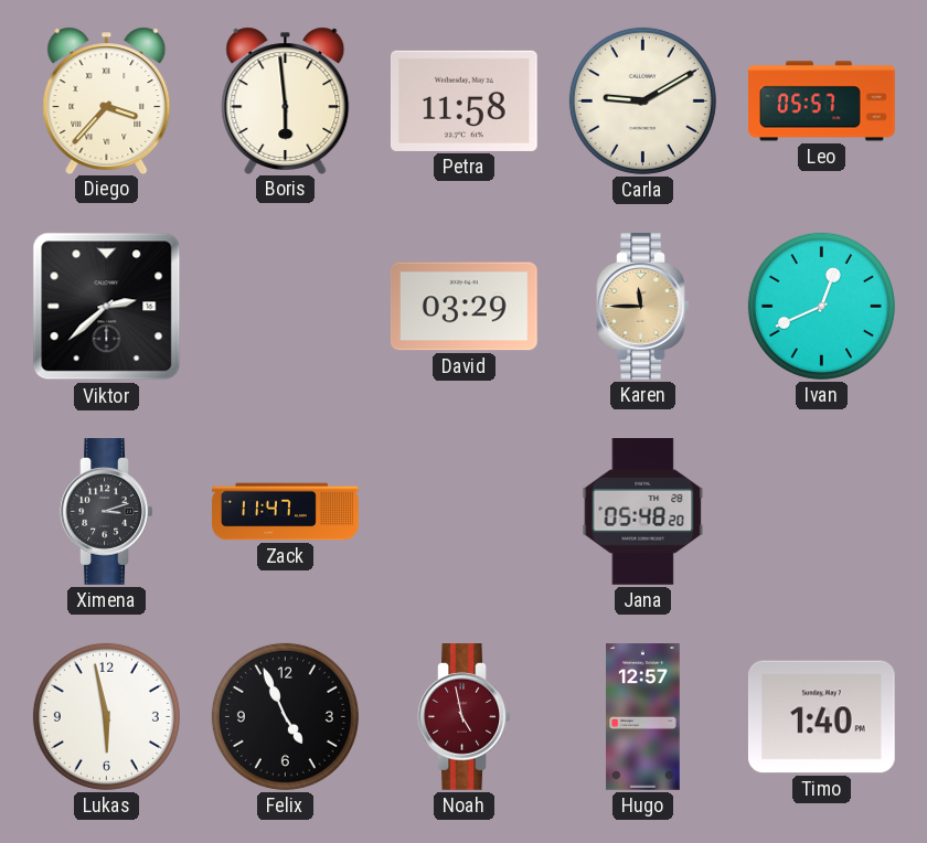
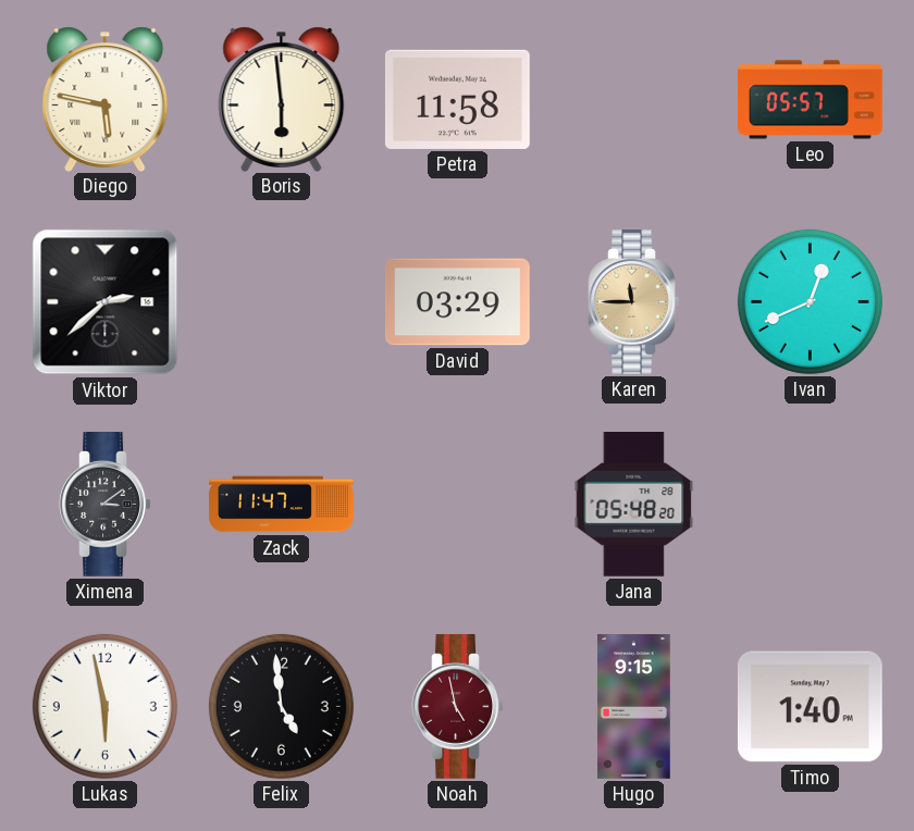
Diego: 3:37 -> 5:47
Carla: 9:10 -> none
Ximena: 3:12 -> 3:09
Felix: 4:56 -> 4:59
Hugo: 12:57 -> 9:15
